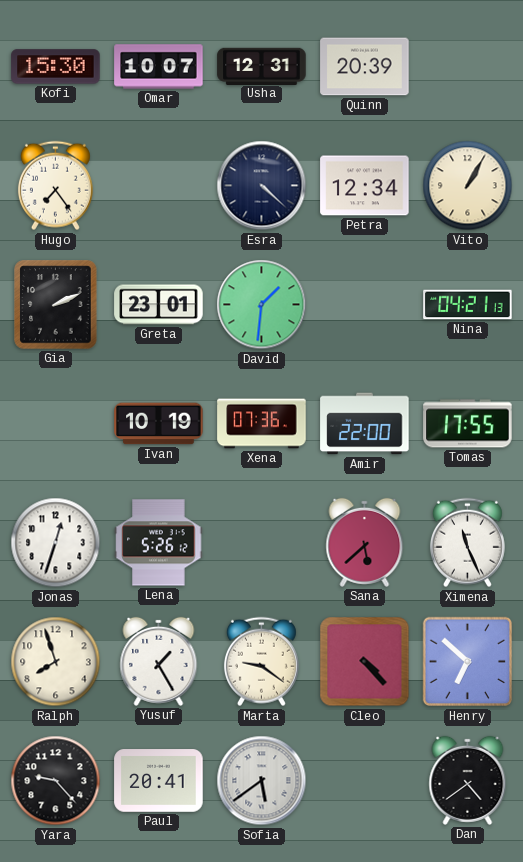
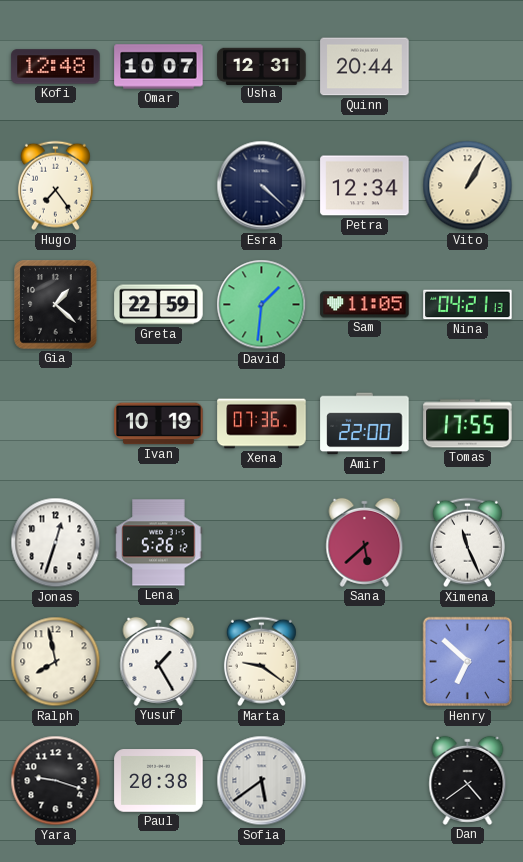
Kofi: 15:30 -> 12:48
Quinn: 20:39 -> 20:44
Gia: 2:11 -> 1:22
Greta: 23:01 -> 22:59
Sam: none -> 11:05
Ralph: 7:57 -> 7:58
Cleo: 4:23 -> none
Yara: 9:23 -> 9:18
Paul: 20:41 -> 20:38
